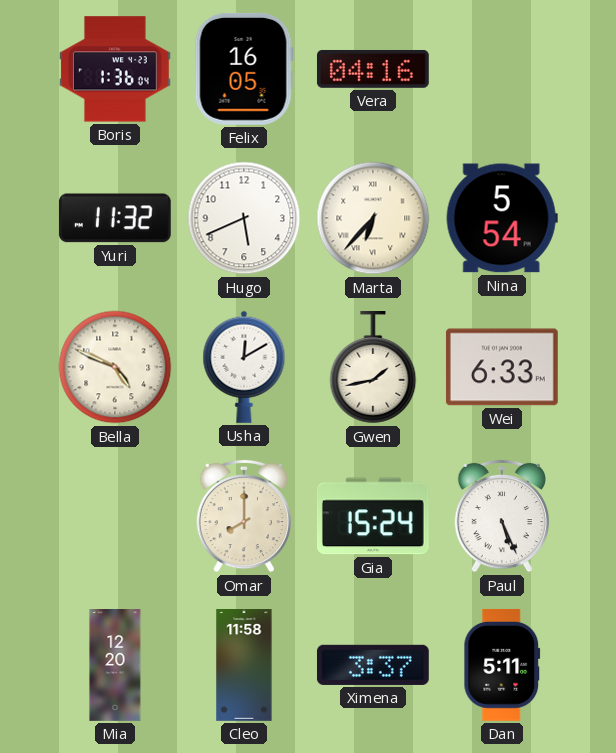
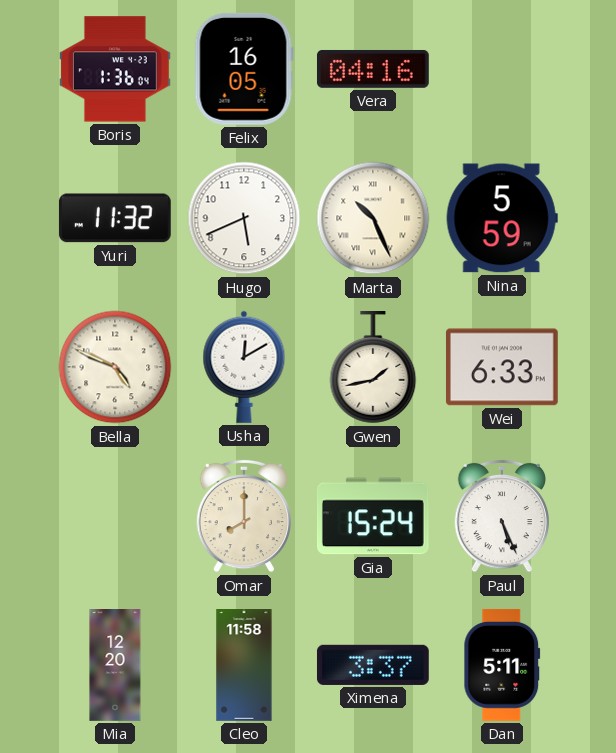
Marta: 6:37 -> 10:26
Nina: 5:54 -> 5:59
